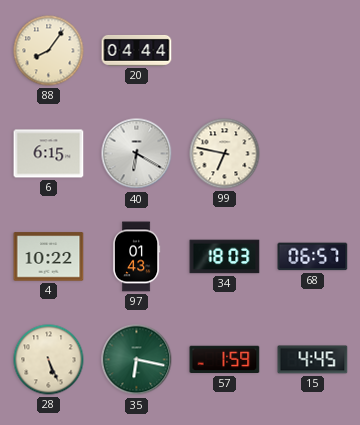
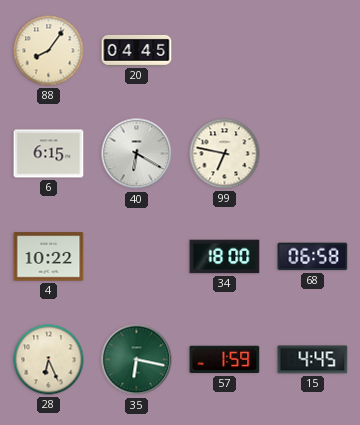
20: 04:44 -> 04:45
97: 01:43 -> none
34: 18:03 -> 18:00
68: 06:57 -> 06:58
28: 5:26 -> 6:26
